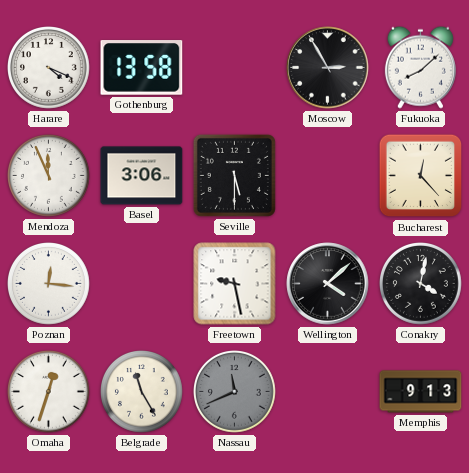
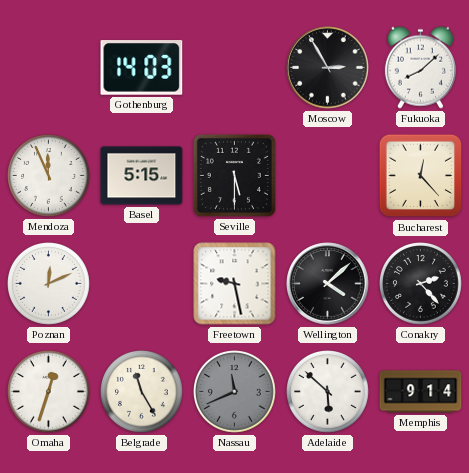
Harare: 4:19 -> none
Gothenburg: 13:58 -> 14:03
Basel: 3:06 -> 5:15
Poznan: 12:16 -> 12:11
Conakry: 4:02 -> 2:23
Adelaide: none -> 5:52
Memphis: 9:13 -> 9:14
